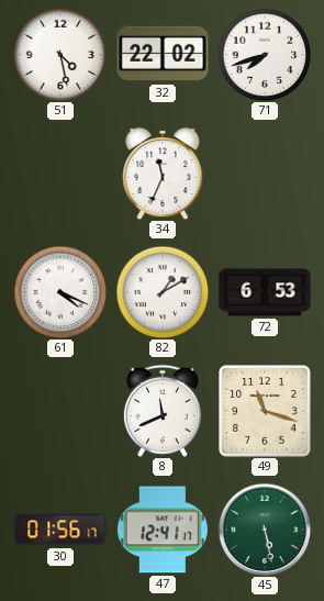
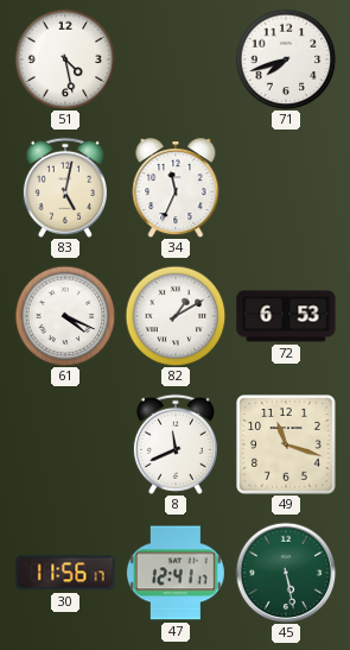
32: 22:02 -> none
83: none -> 5:02
30: 01:56 -> 11:56
